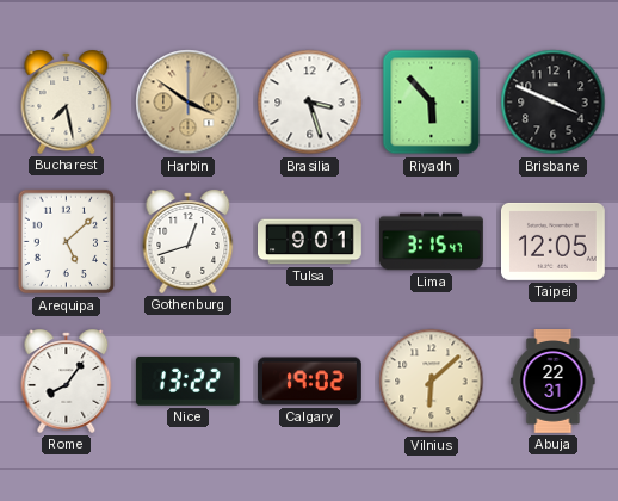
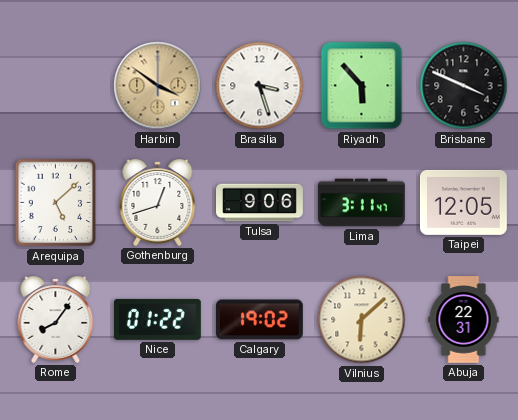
Bucharest: 7:28 -> none
Tulsa: 9:01 -> 9:06
Lima: 3:15 -> 3:11
Nice: 13:22 -> 01:22
